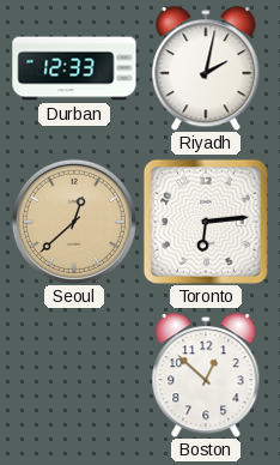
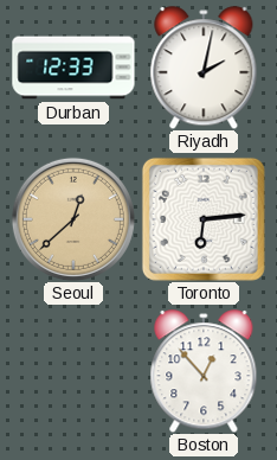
Boston: 12:52 -> 12:53
